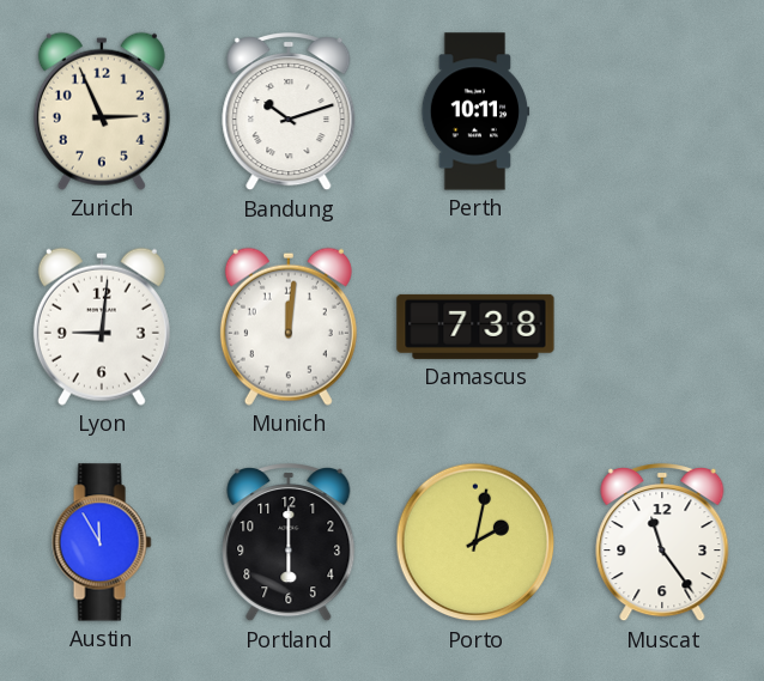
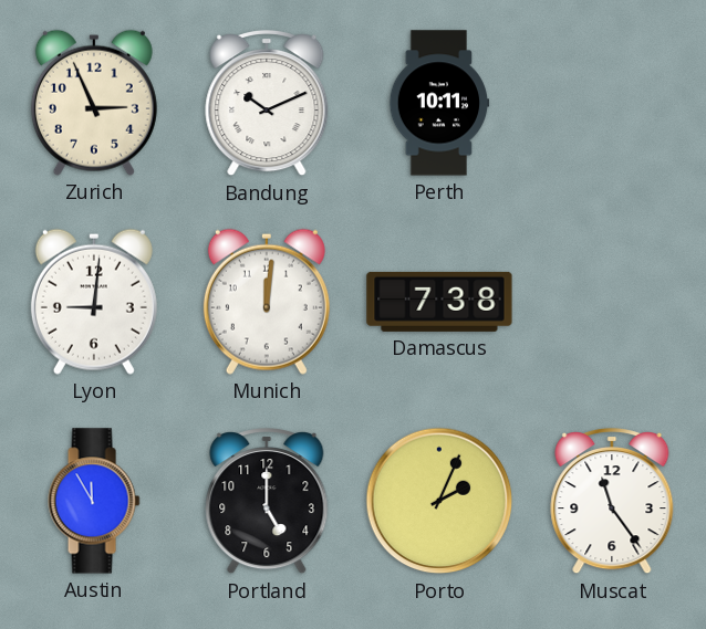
Bandung: 10:12 -> 10:11
Portland: 6:00 -> 5:00
Porto: 2:02 -> 2:04
